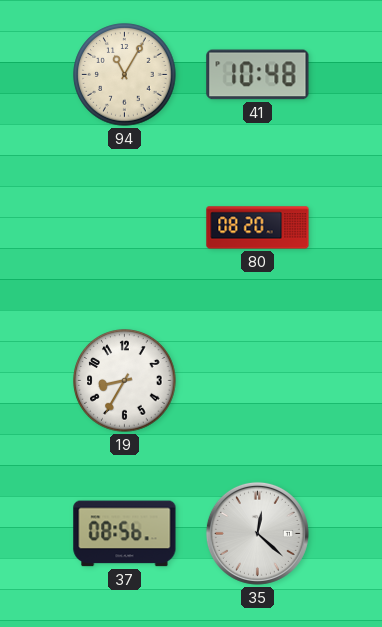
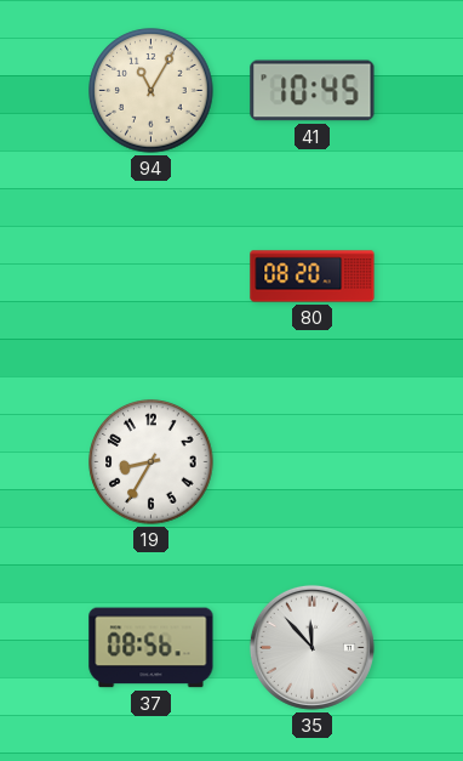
41: 10:48 -> 10:45
35: 12:22 -> 11:53
